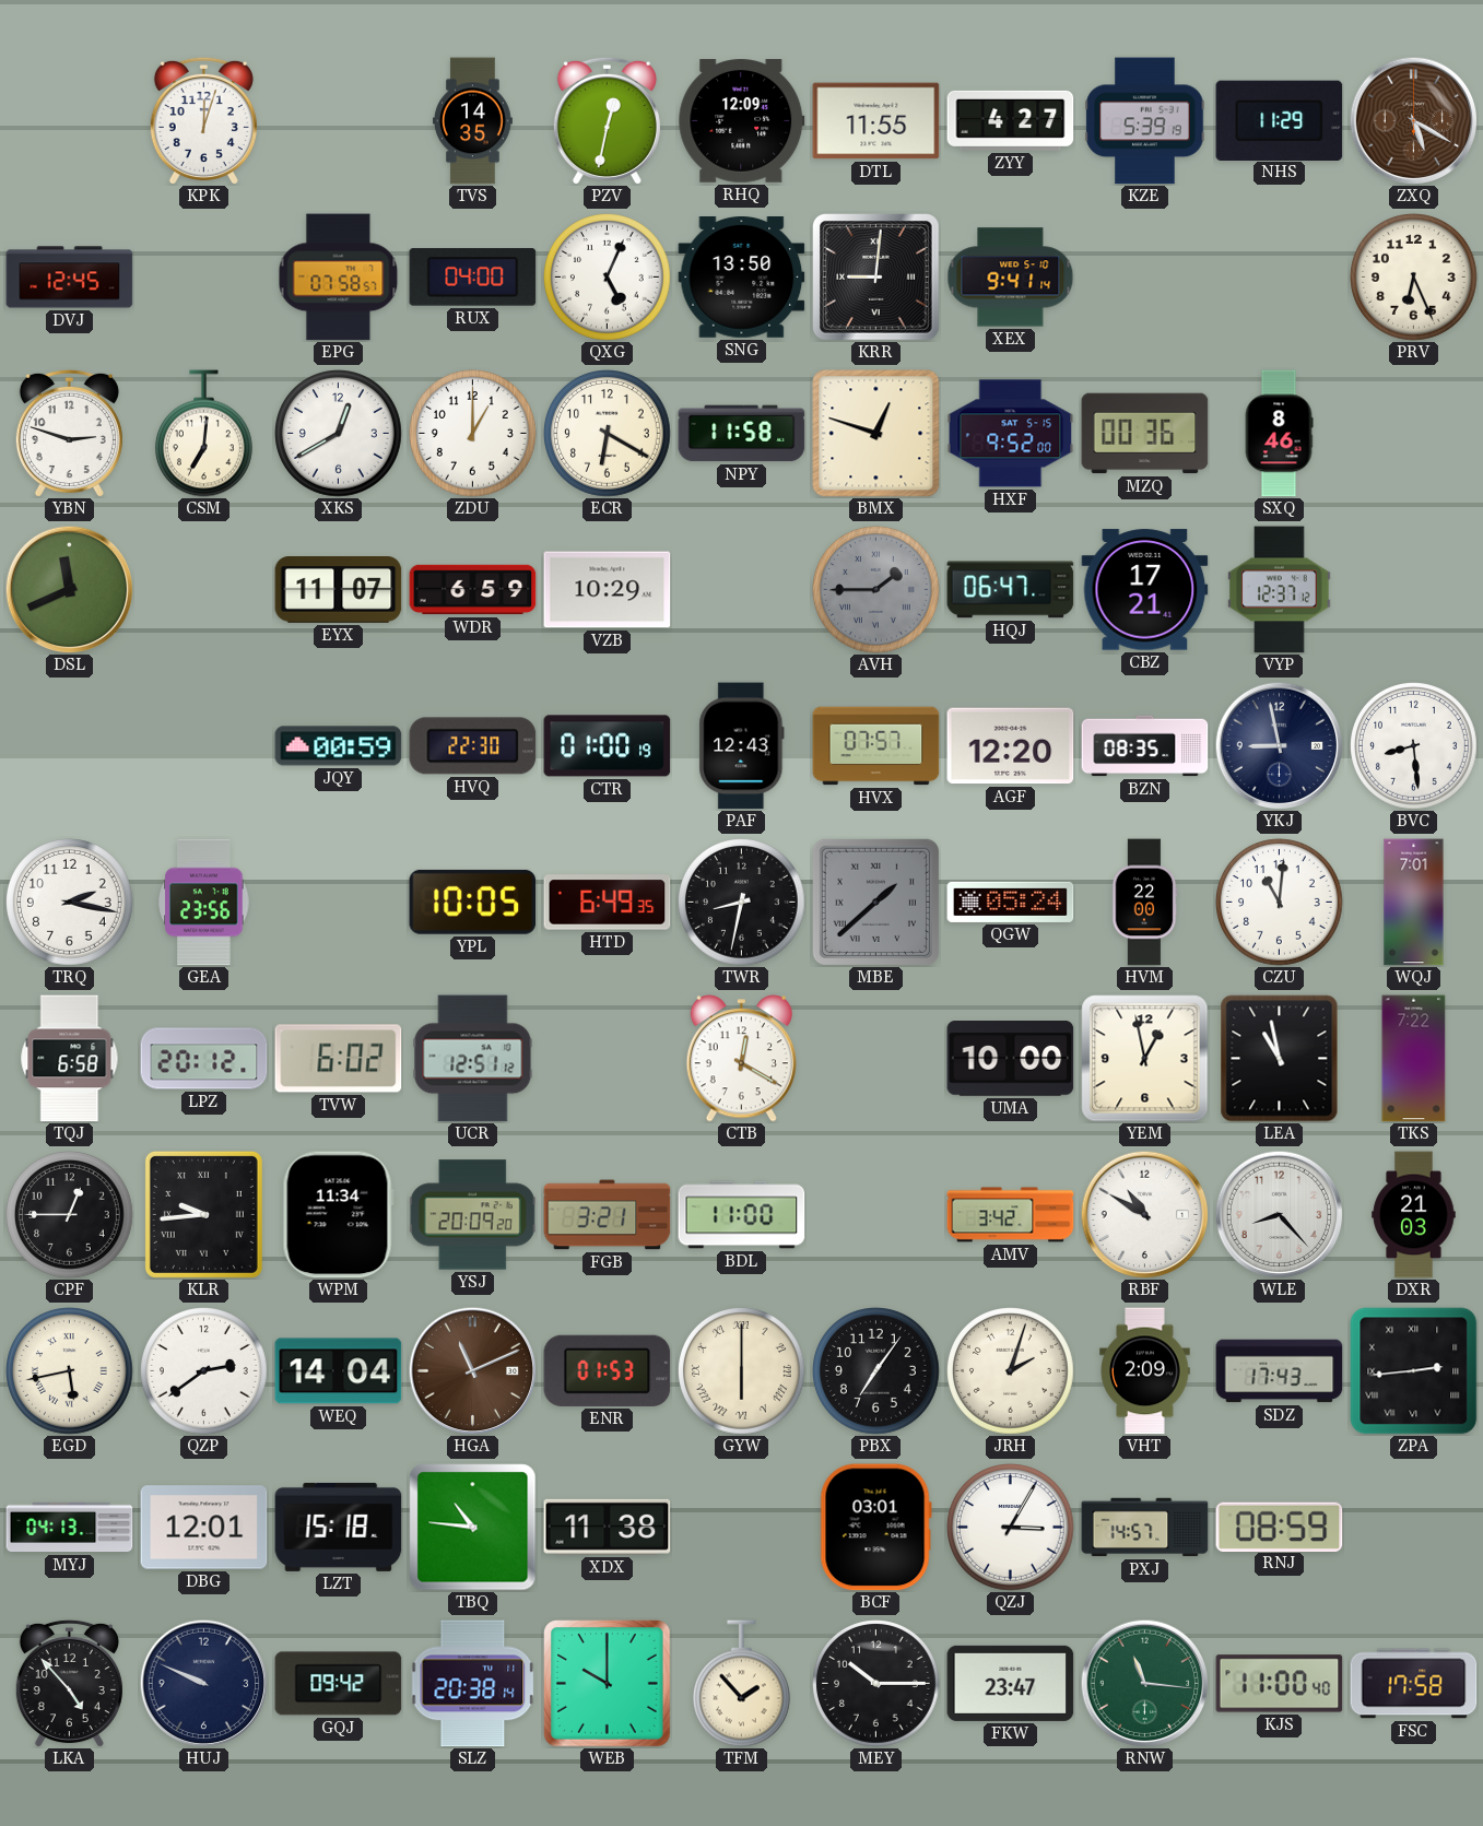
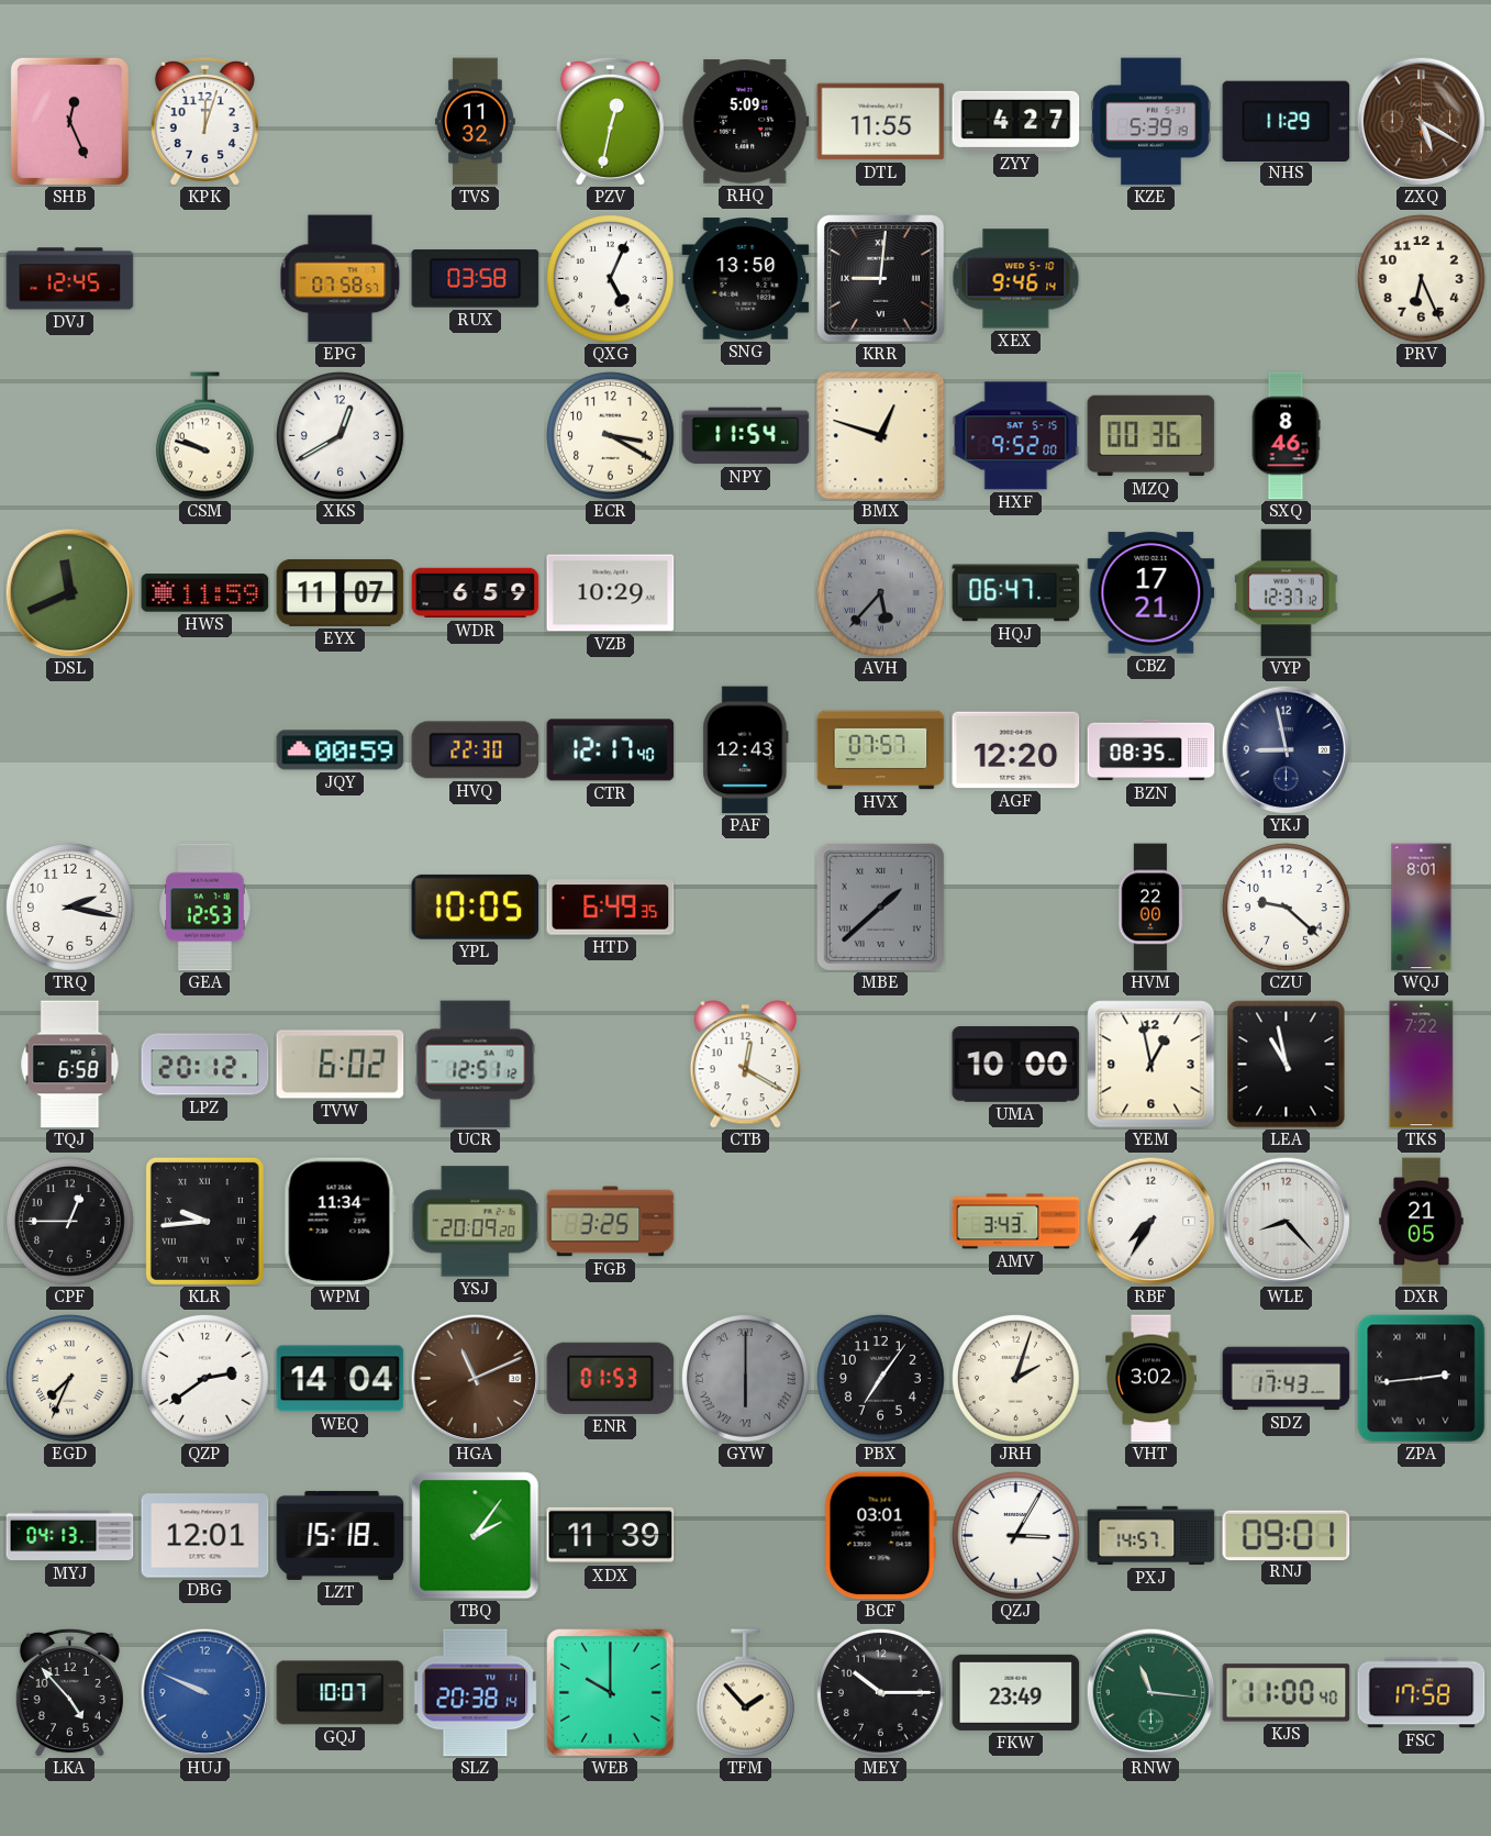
SHB: none -> 12:26
TVS: 14:35 -> 11:32
RHQ: 12:09 -> 5:09
RUX: 04:00 -> 03:58
XEX: 9:41 -> 9:46
YBN: 2:48 -> none
CSM: 7:01 -> 9:48
ZDU: 1:00 -> none
ECR: 6:20 -> 3:20
NPY: 11:58 -> 11:54
HWS: none -> 11:59
AVH: 1:45 -> 5:37
CTR: 01:00 -> 12:17
BVC: 8:29 -> none
GEA: 23:56 -> 12:53
TWR: 8:32 -> none
QGW: 05:24 -> none
CZU: 11:01 -> 9:22
WQJ: 7:01 -> 8:01
FGB: 3:21 -> 3:25
BDL: 11:00 -> none
AMV: 3:42 -> 3:43
RBF: 10:50 -> 7:35
DXR: 21:03 -> 21:05
EGD: 5:43 -> 7:34
GYW dial: cream -> grey
VHT: 2:09 -> 3:02
TBQ: 10:46 -> 2:06
XDX: 11:38 -> 11:39
RNJ: 08:59 -> 09:01
HUJ dial: navy -> blue
GQJ: 09:42 -> 10:07
FKW: 23:47 -> 23:49
